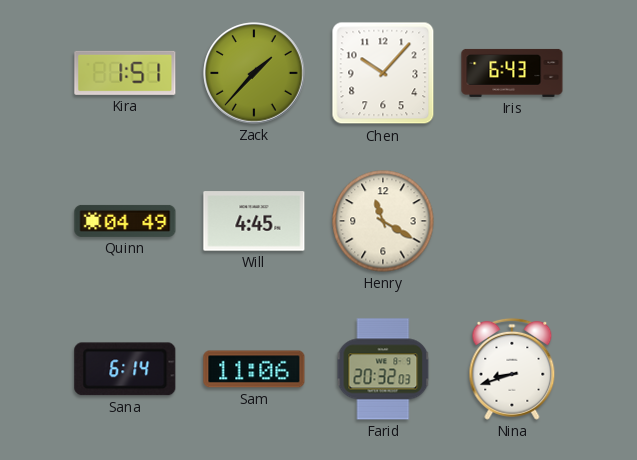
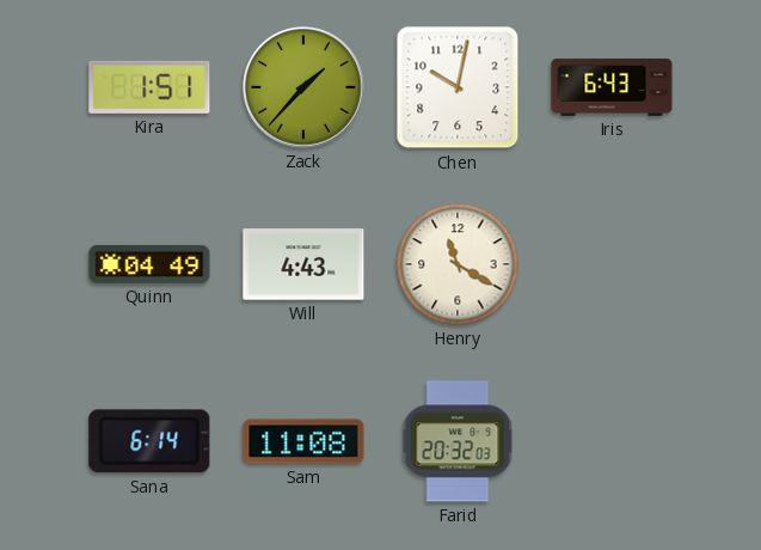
Chen: 10:07 -> 10:02
Will: 4:45 -> 4:43
Sam: 11:06 -> 11:08
Nina: 8:42 -> none
